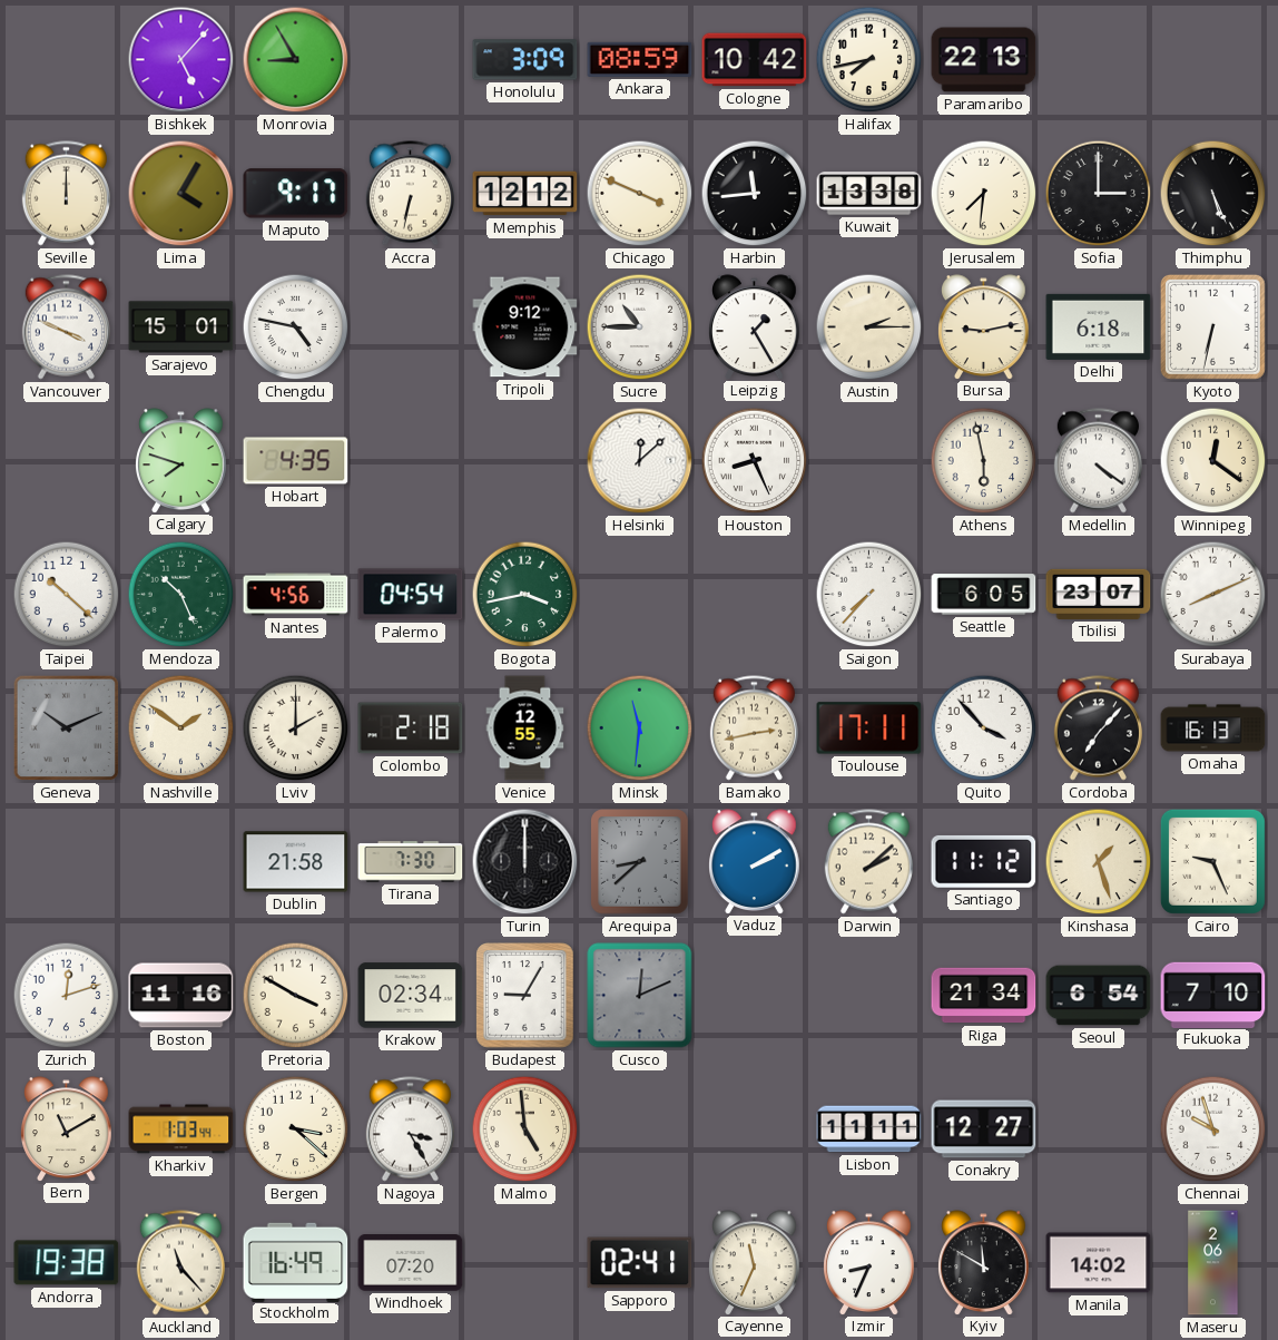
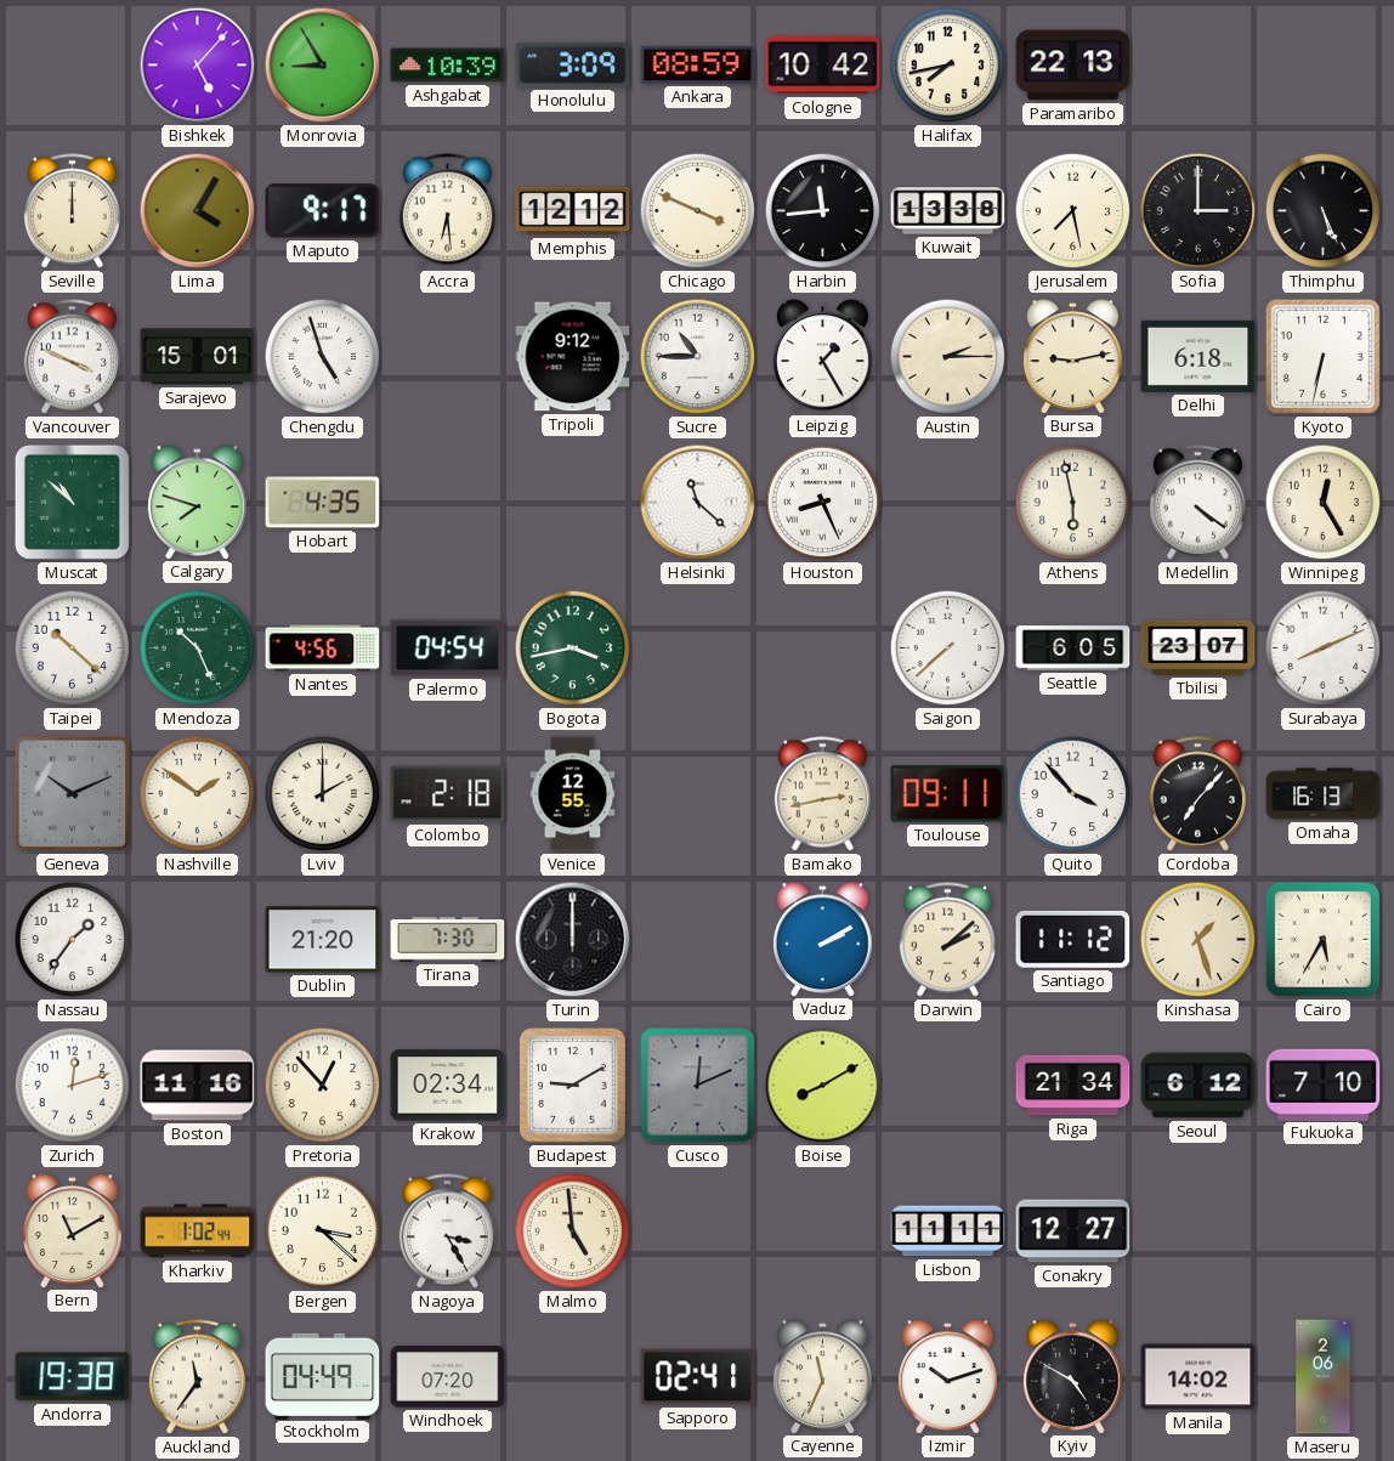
Ashgabat: none -> 10:39
Accra: 6:32 -> 6:29
Jerusalem: 7:31 -> 7:28
Chengdu: 4:47 -> 4:57
Muscat: none -> 10:52
Helsinki: 12:08 -> 11:22
Winnipeg: 12:21 -> 12:25
Saigon: 7:37 -> 7:38
Minsk: 11:31 -> none
Toulouse: 17:11 -> 09:11
Nassau: none -> 1:36
Dublin: 21:58 -> 21:20
Arequipa: 8:38 -> none
Cairo: 9:26 -> 5:35
Pretoria: 3:50 -> 12:53
Budapest: 9:05 -> 9:10
Boise: none -> 8:10
Seoul: 6:54 -> 6:12
Kharkiv: 1:03 -> 1:02
Chennai: 9:57 -> none
Auckland: 11:23 -> 11:36
Stockholm: 16:49 -> 04:49
Izmir: 8:34 -> 10:12
Kyiv: 11:50 -> 4:50
